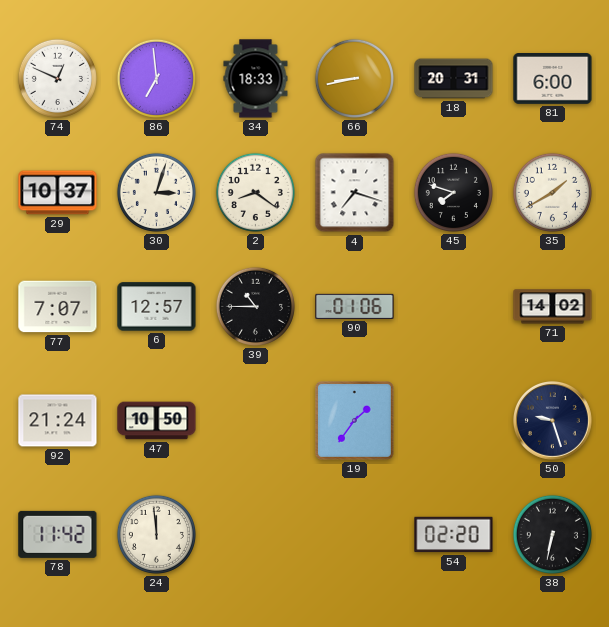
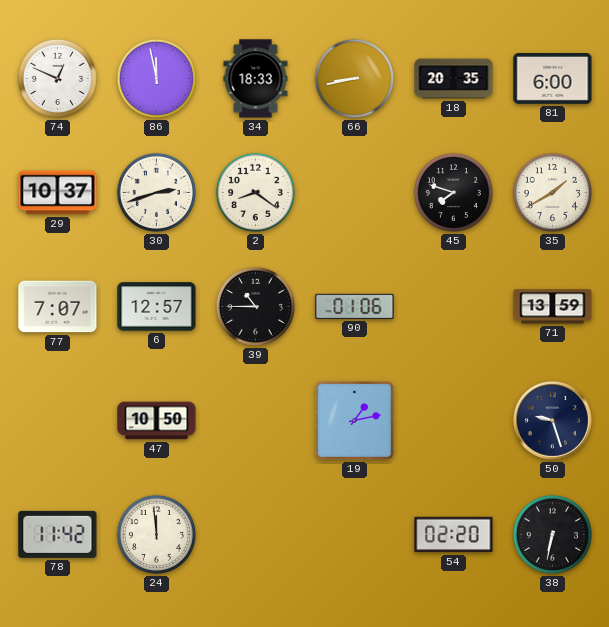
86: 6:59 -> 11:58
18: 20:31 -> 20:35
30: 3:03 -> 2:42
4: 7:18 -> none
71: 14:02 -> 13:59
92: 21:24 -> none
19: 1:36 -> 1:13
